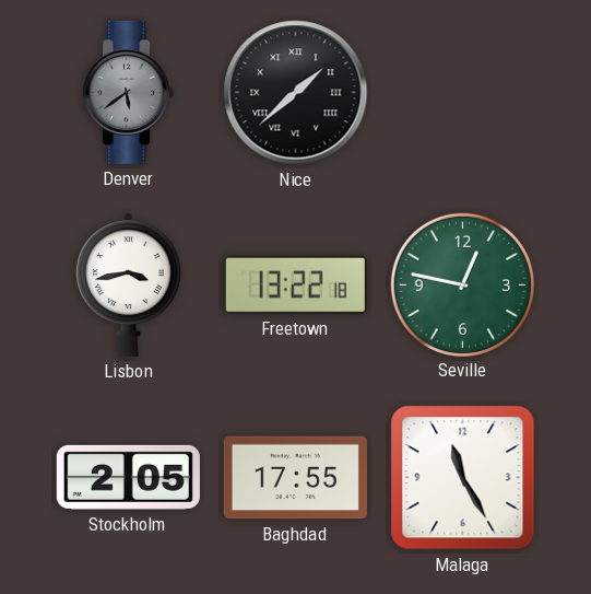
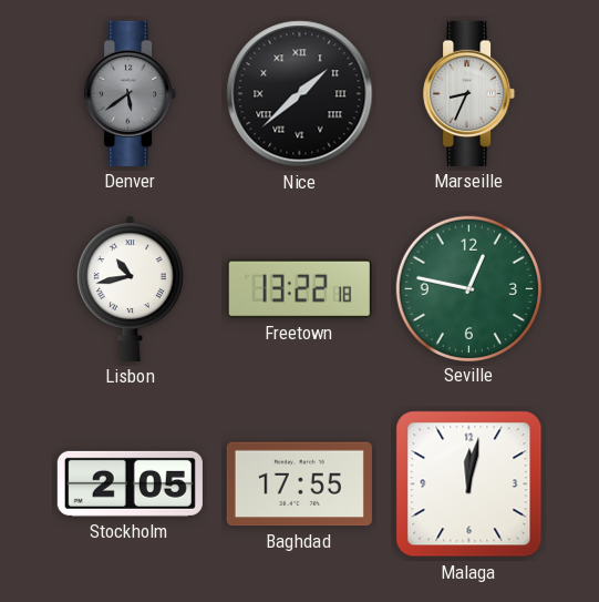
Marseille: none -> 8:34
Lisbon: 3:43 -> 10:43
Malaga: 11:25 -> 12:02
